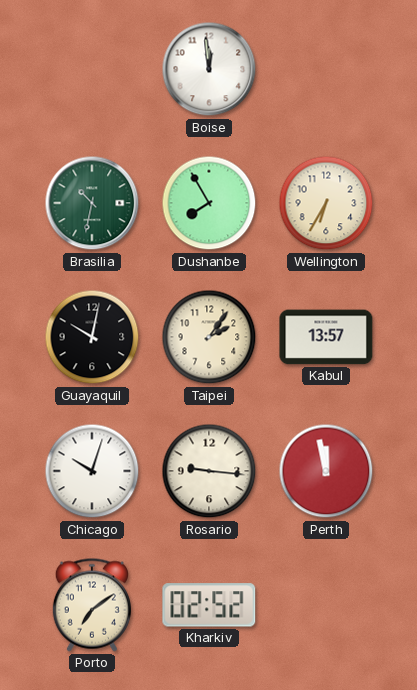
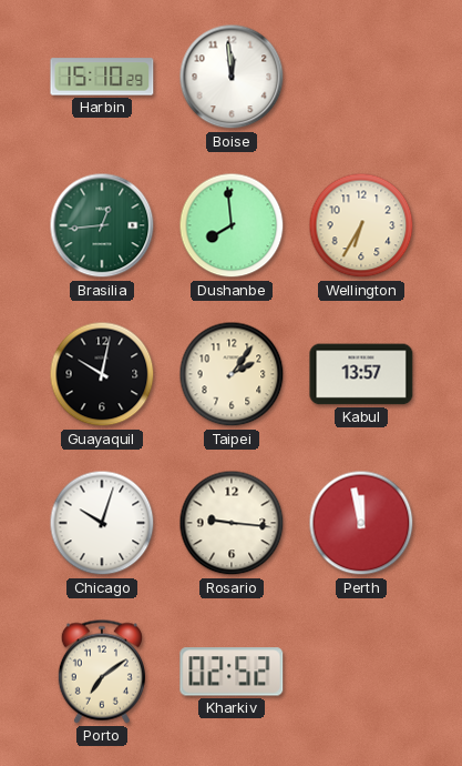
Harbin: none -> 15:10
Brasilia: 10:32 -> 12:44
Dushanbe: 7:55 -> 7:59
